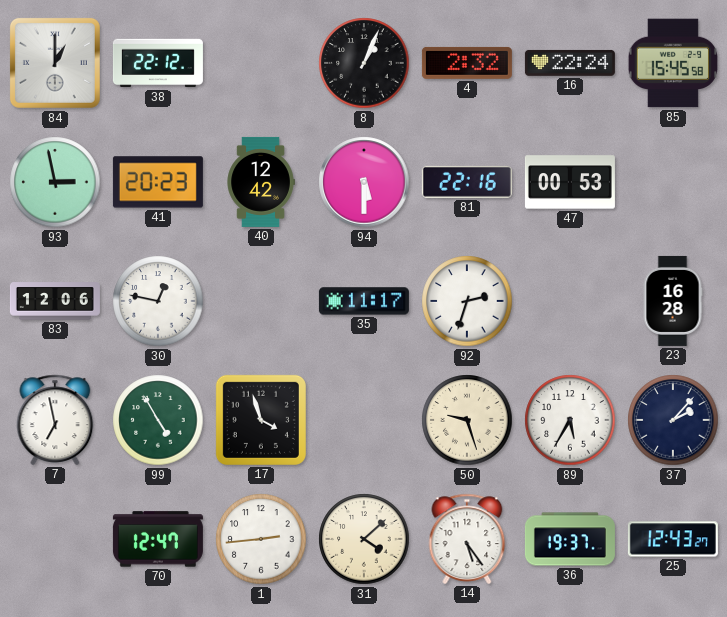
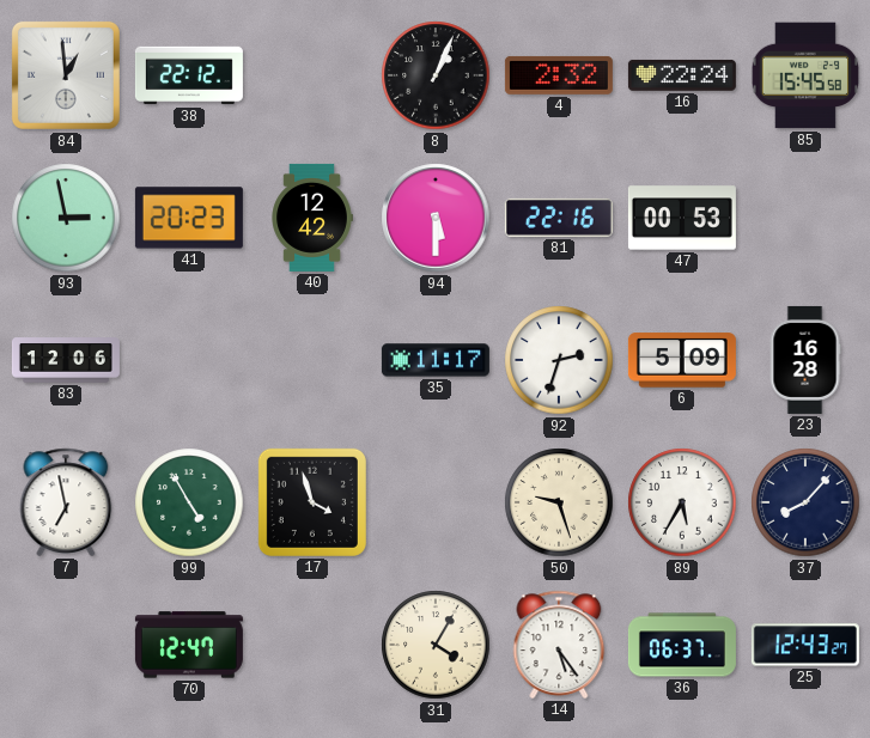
84: 1:00 -> 12:59
30: 12:47 -> none
6: none -> 5:09
37: 2:07 -> 8:07
1: 2:44 -> none
31: 4:08 -> 4:05
36: 19:37 -> 06:37
